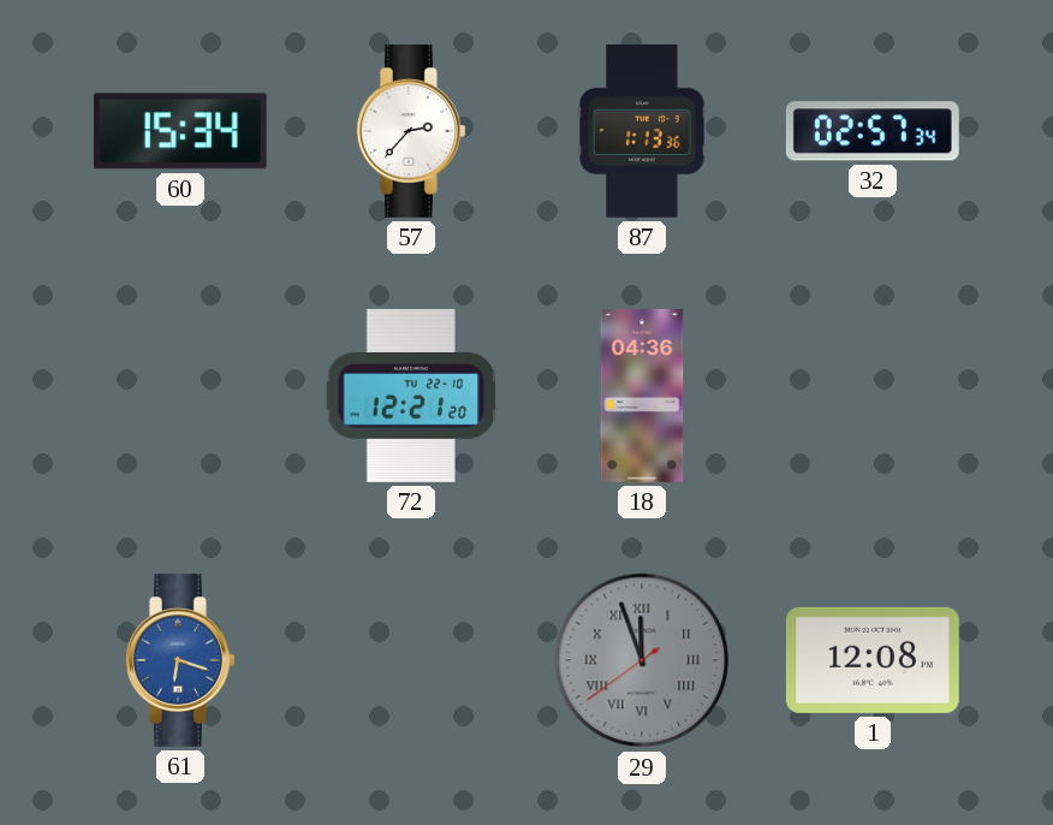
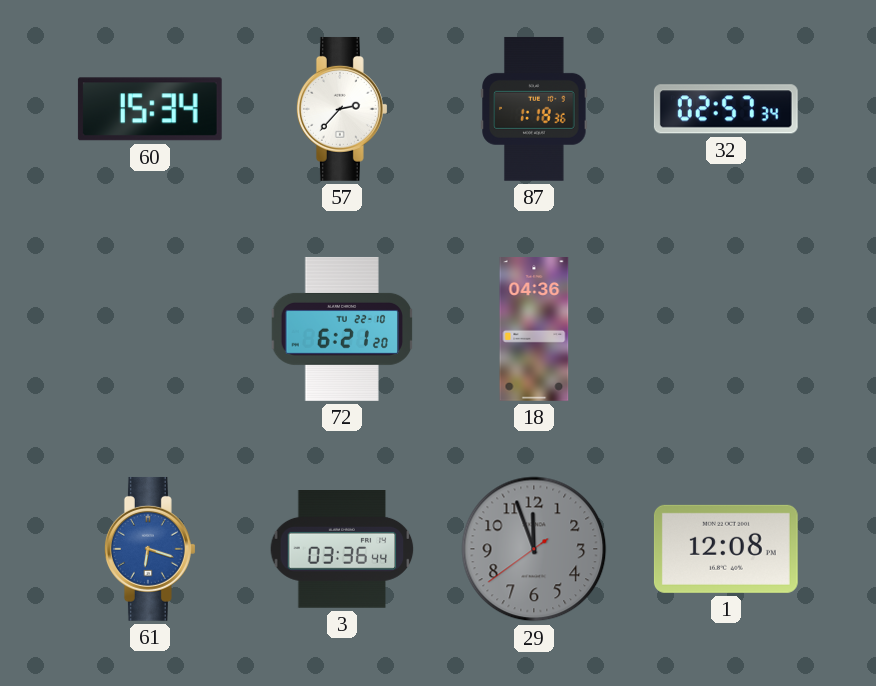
87: 1:13 -> 1:18
72: 12:21 -> 6:21
3: none -> 03:36
29 numerals: Roman -> Arabic
